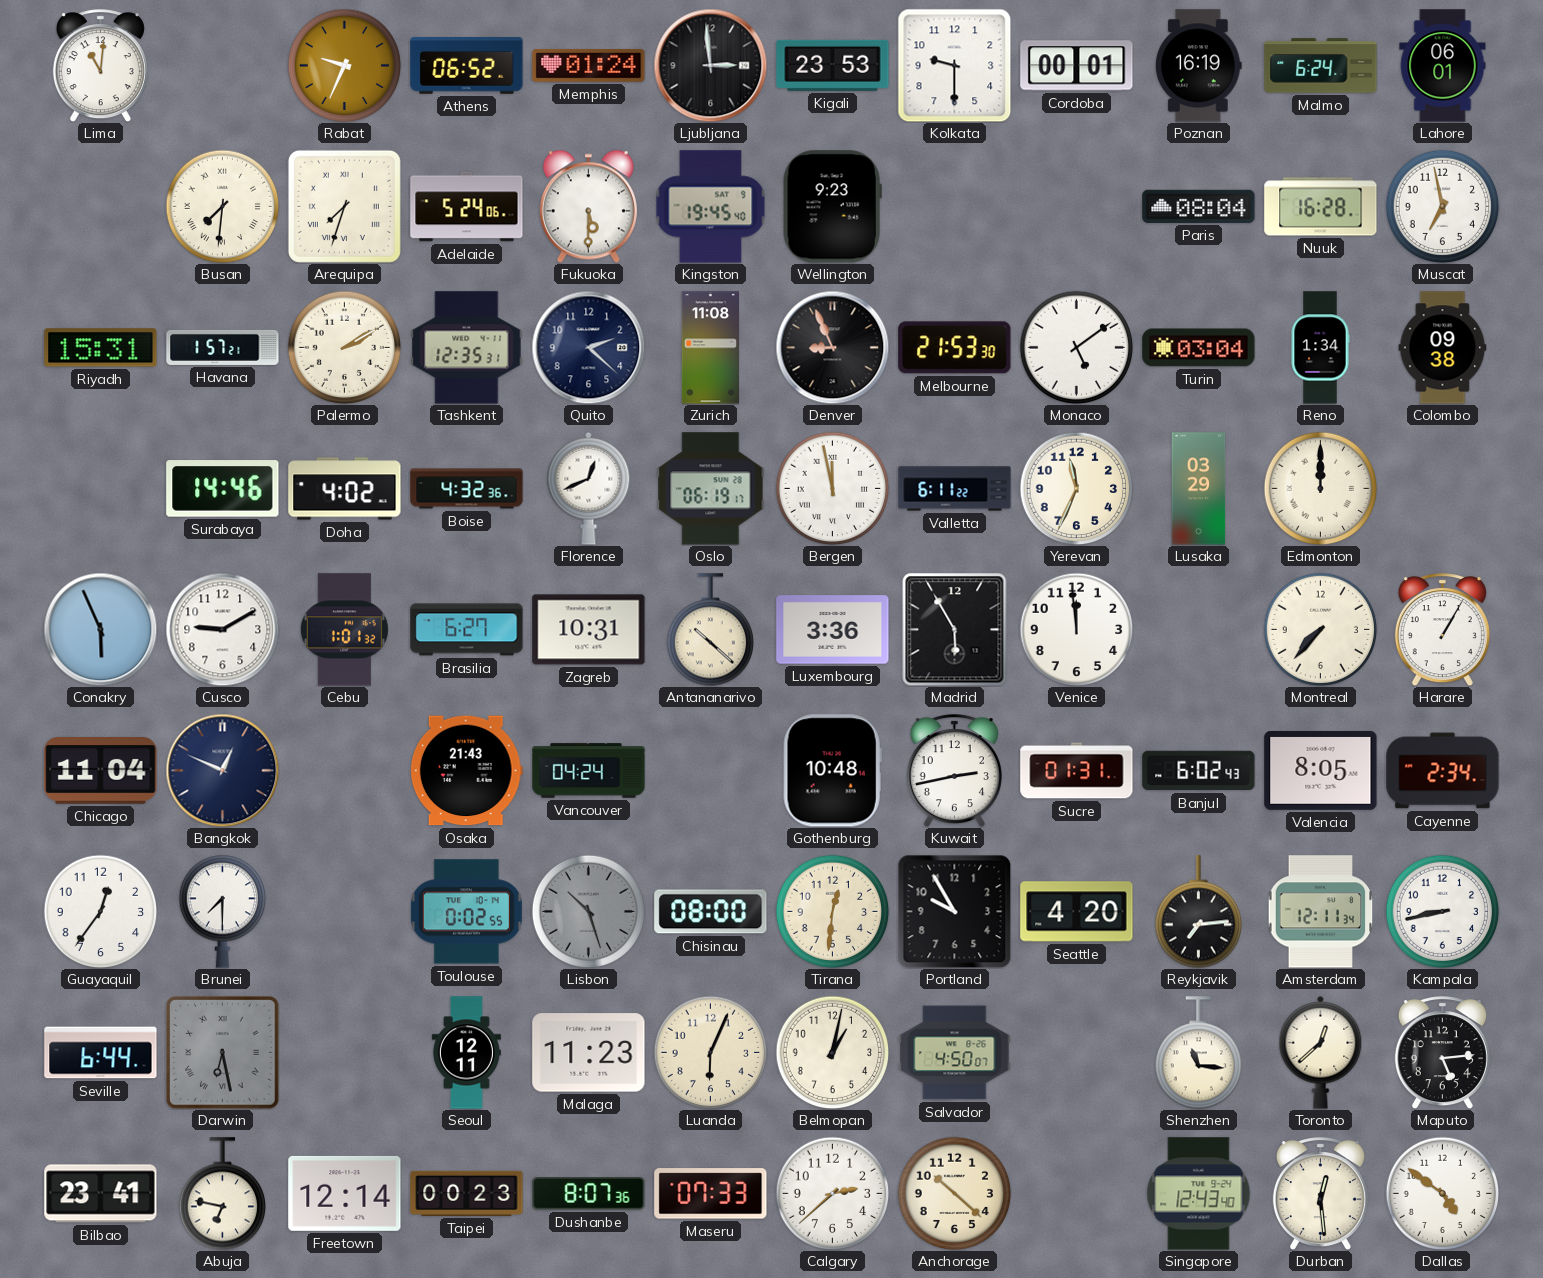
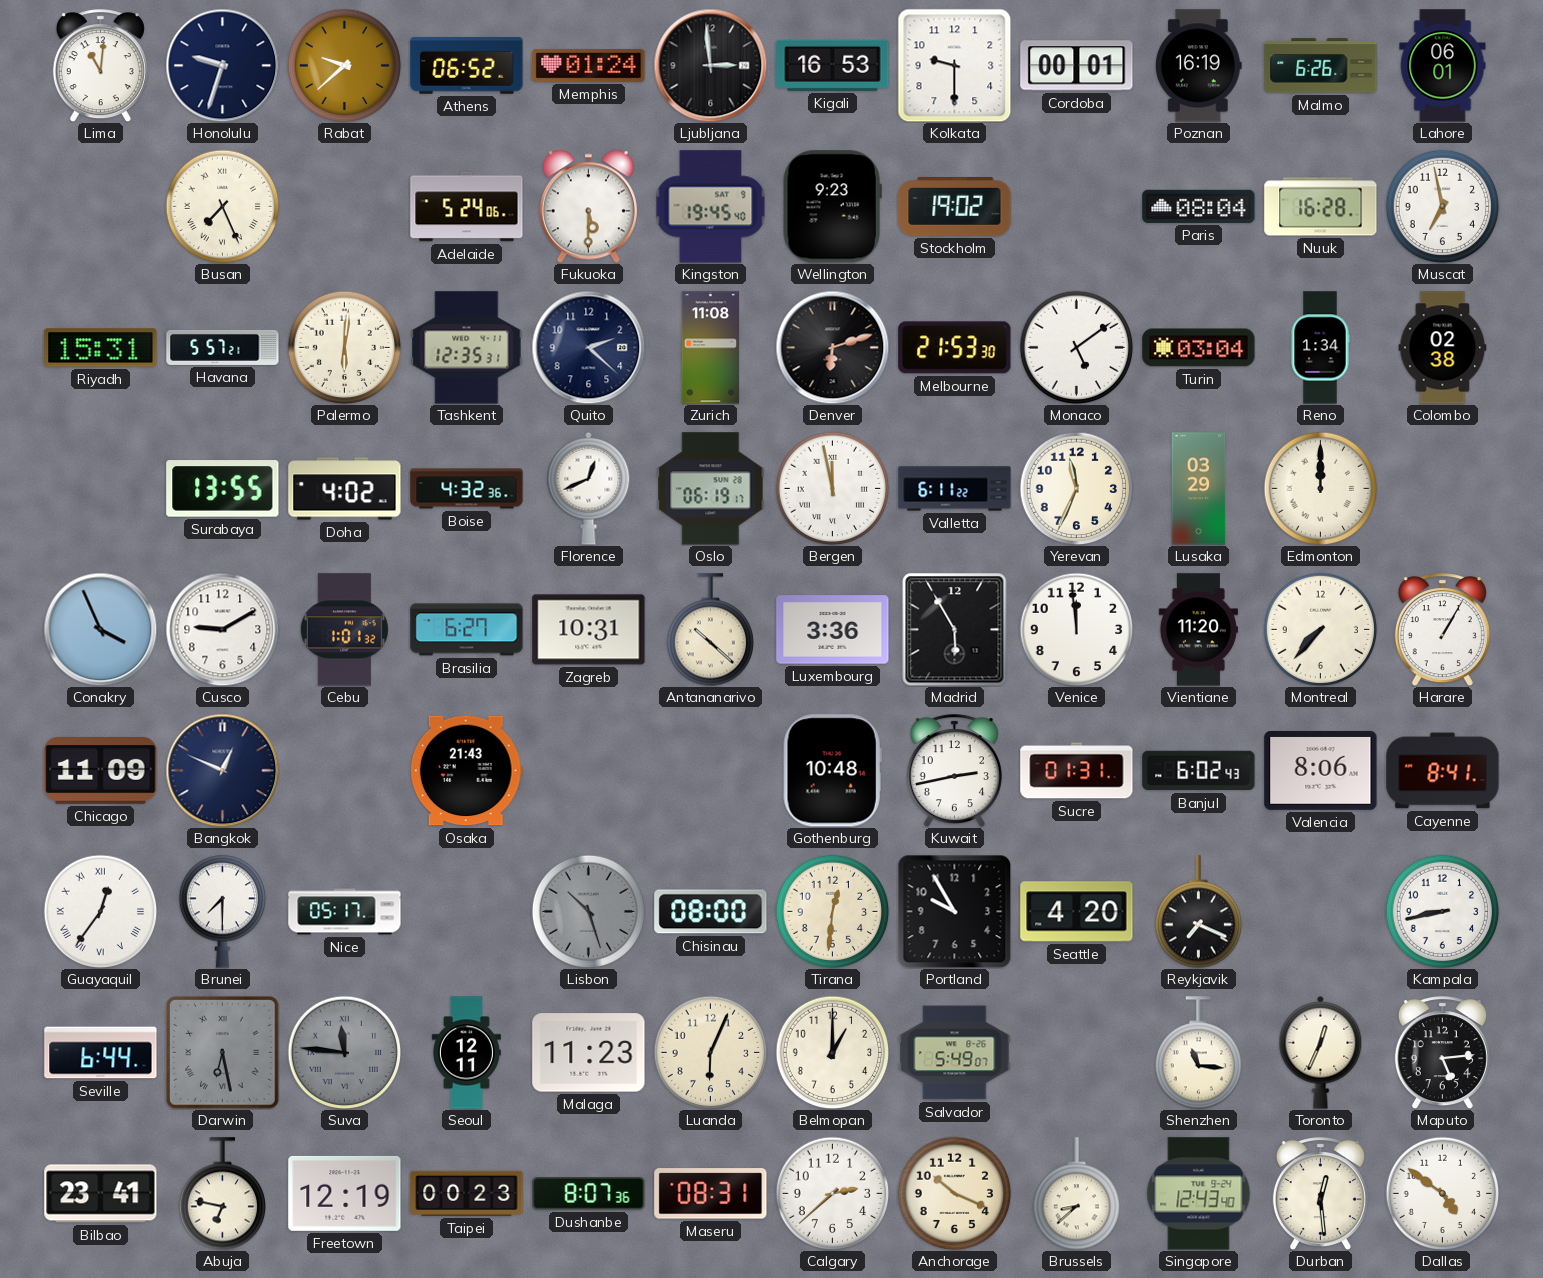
Honolulu: none -> 9:33
Rabat: 9:34 -> 9:38
Kigali: 23:53 -> 16:53
Malmo: 6:24 -> 6:26
Busan: 7:31 -> 7:26
Arequipa: 7:33 -> none
Stockholm: none -> 19:02
Havana: 1:57 -> 5:57
Palermo: 2:10 -> 6:01
Denver: 8:56 -> 6:12
Colombo: 09:38 -> 02:38
Surabaya: 14:46 -> 13:55
Conakry: 5:56 -> 3:56
Vientiane: none -> 11:20
Chicago: 11:04 -> 11:09
Vancouver: 04:24 -> none
Valencia: 8:05 -> 8:06
Cayenne: 2:34 -> 8:41
Guayaquil numerals: Arabic -> Roman
Nice: none -> 05:17
Toulouse: 0:02 -> none
Reykjavik: 7:14 -> 7:19
Amsterdam: 12:11 -> none
Suva: none -> 11:46
Belmopan: 1:02 -> 1:00
Salvador: 4:50 -> 5:49
Toronto: 12:38 -> 12:34
Freetown: 12:14 -> 12:19
Maseru: 07:33 -> 08:31
Anchorage: 10:22 -> 10:19
Brussels: none -> 8:38
